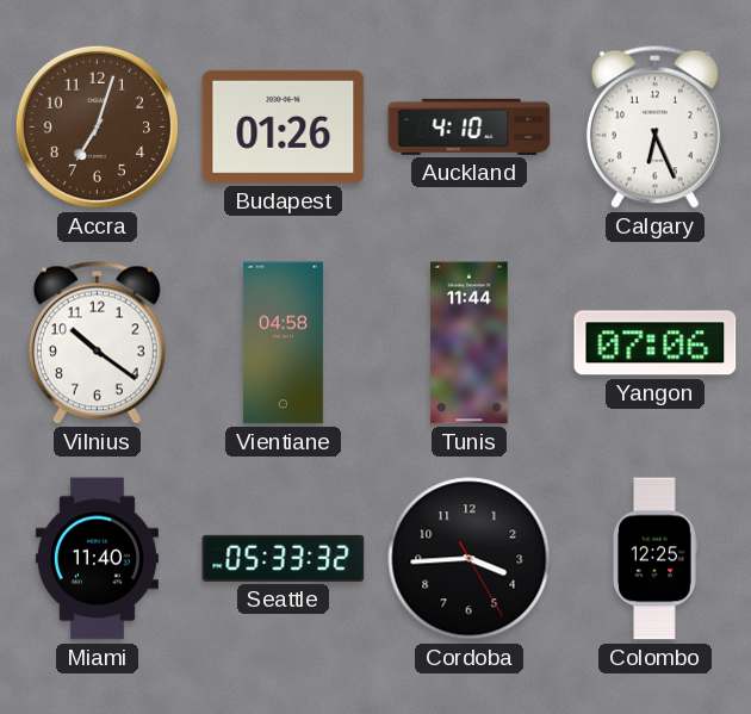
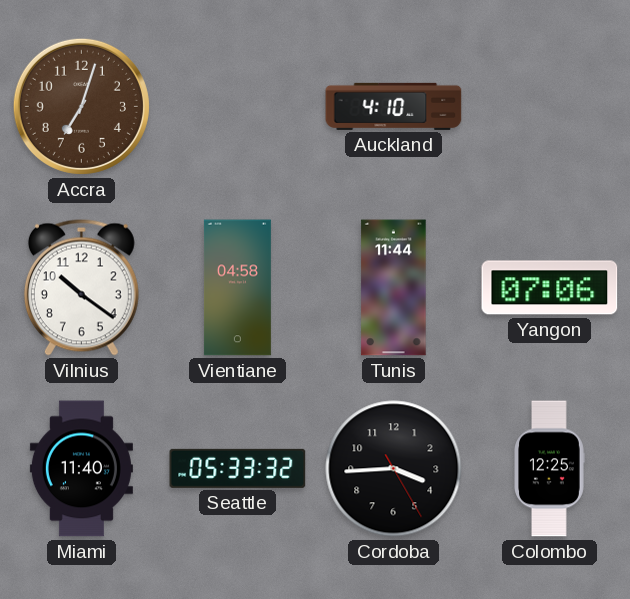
Budapest: 01:26 -> none
Calgary: 6:26 -> none
